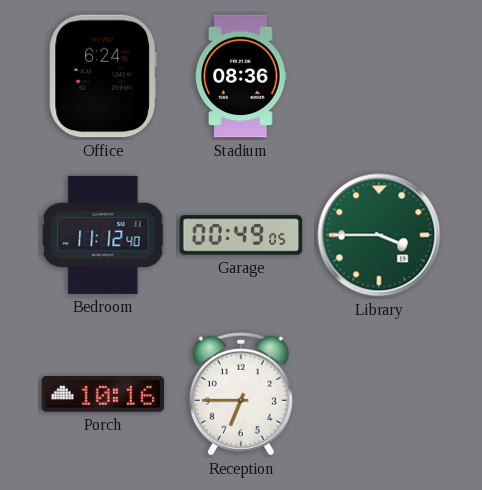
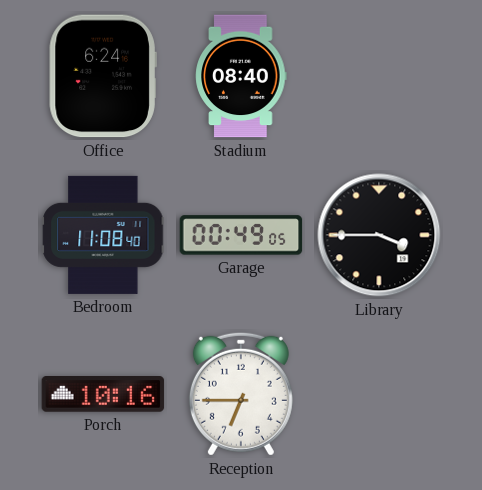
Stadium: 08:36 -> 08:40
Bedroom: 11:12 -> 11:08
Library dial: green -> black
